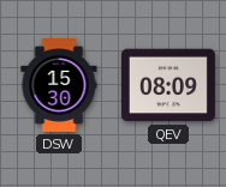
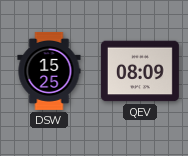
DSW: 15:30 -> 15:25
